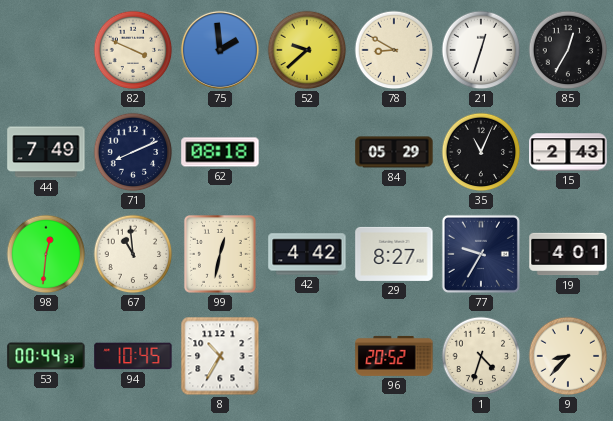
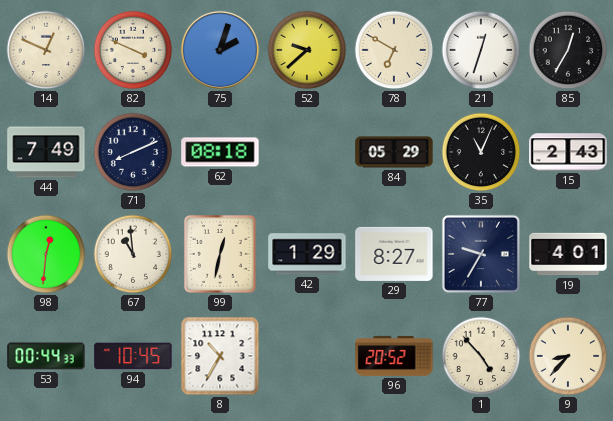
14: none -> 12:49
75: 1:59 -> 2:03
78: 8:50 -> 6:50
42: 4:42 -> 1:29
1: 4:33 -> 4:53
